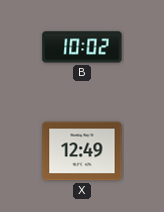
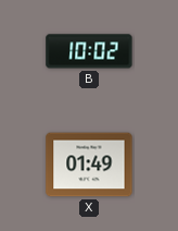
X: 12:49 -> 01:49
